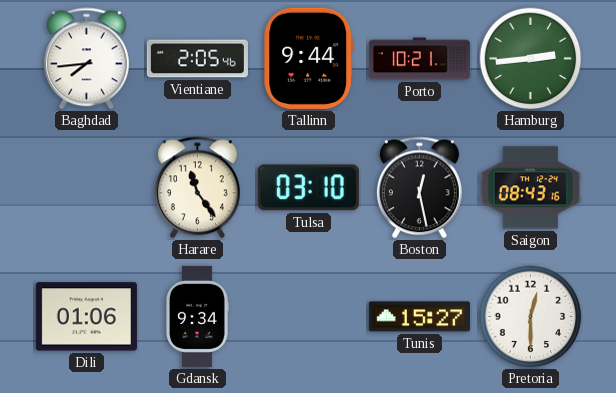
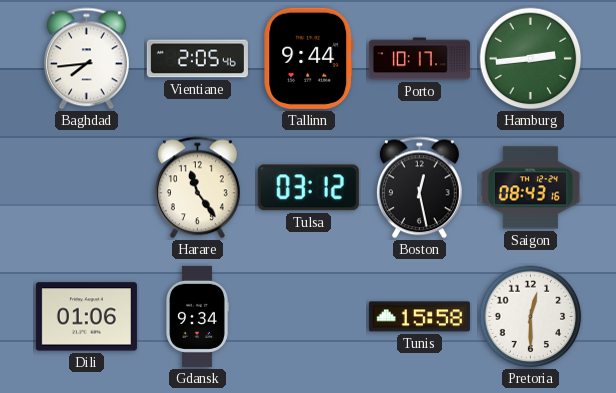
Porto: 10:21 -> 10:17
Tulsa: 03:10 -> 03:12
Tunis: 15:27 -> 15:58
